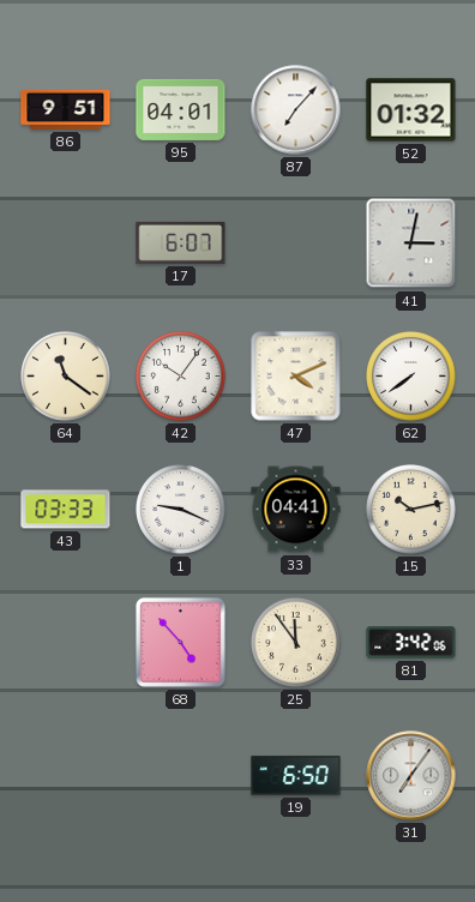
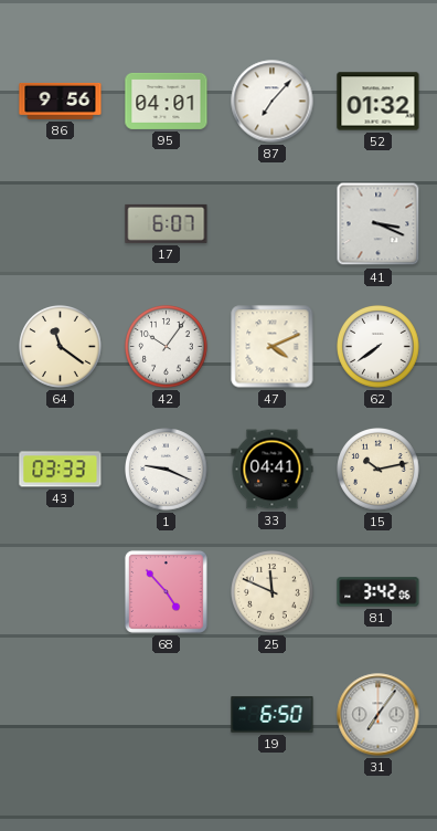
86: 9:51 -> 9:56
41: 3:02 -> 3:19
25: 11:54 -> 11:49
